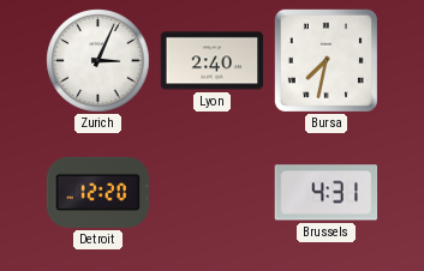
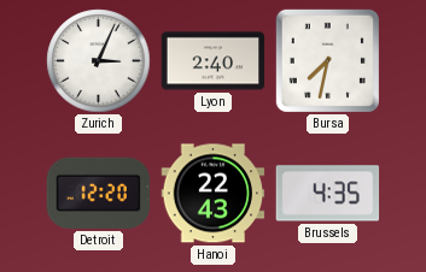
Hanoi: none -> 22:43
Brussels: 4:31 -> 4:35
